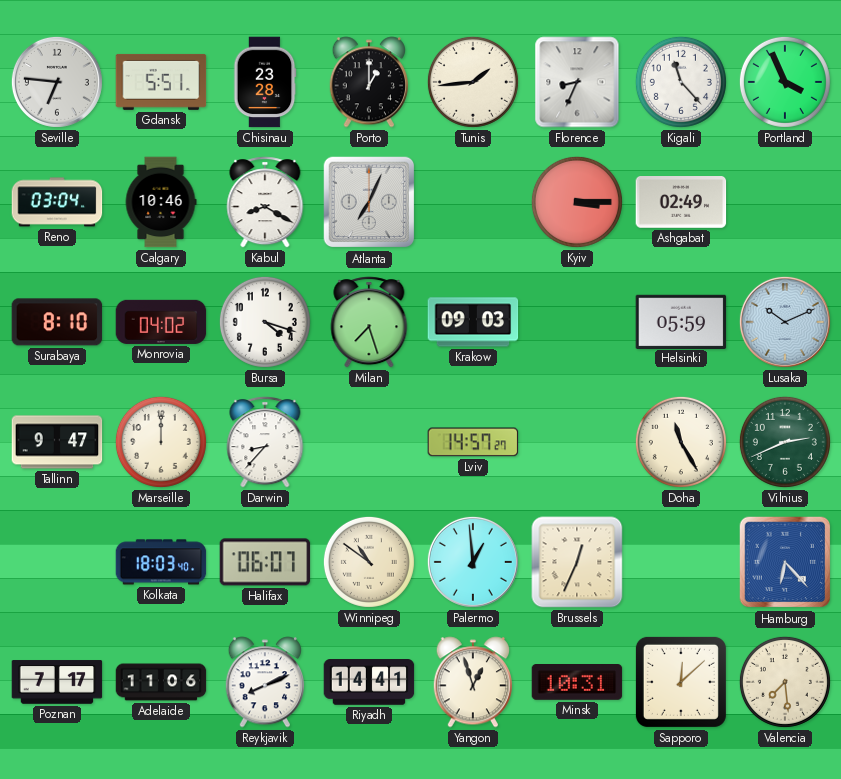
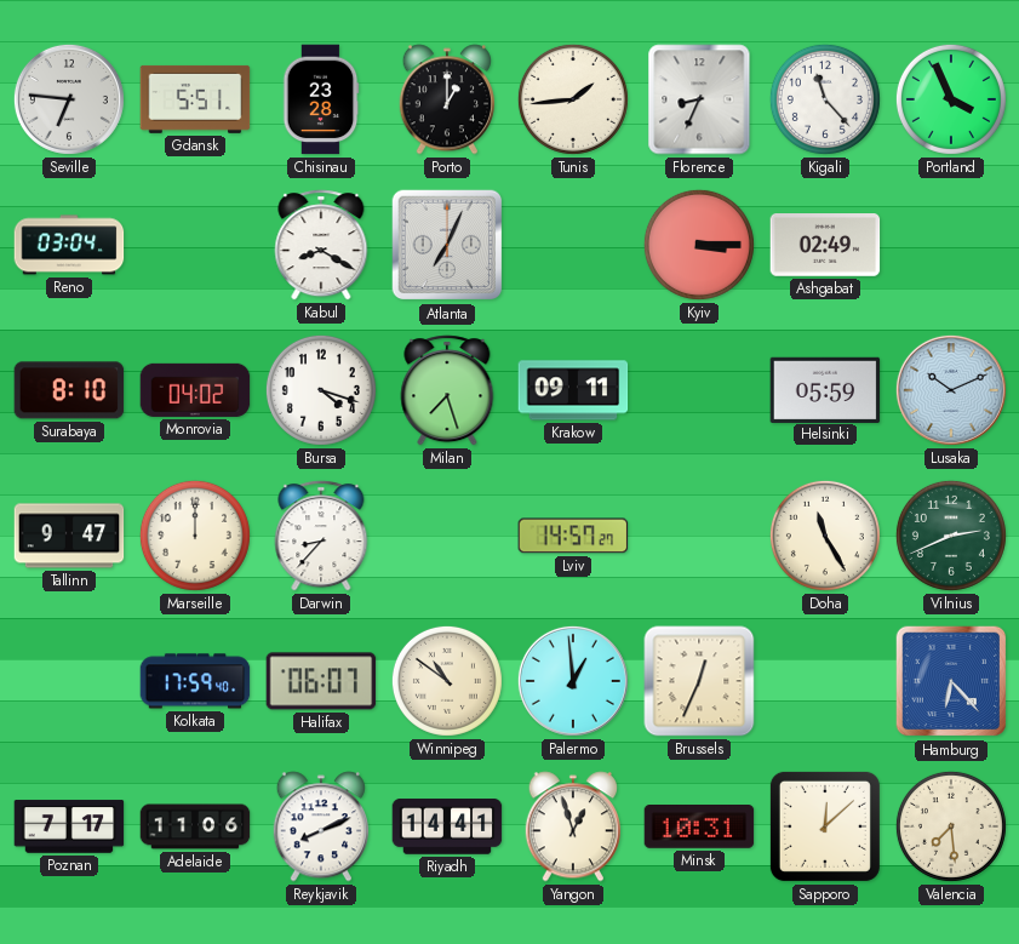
Calgary: 10:46 -> none
Krakow: 09:03 -> 09:11
Kolkata: 18:03 -> 17:59
